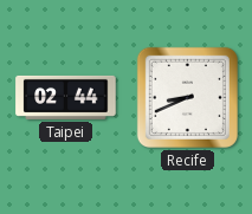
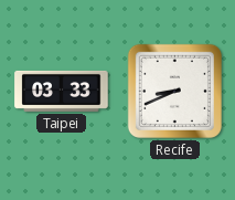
Taipei: 02:44 -> 03:33
